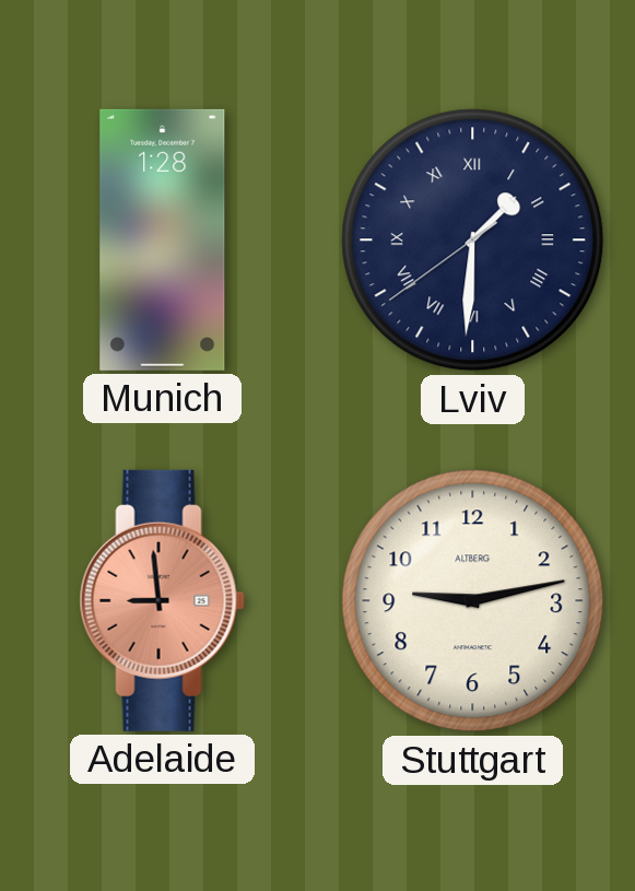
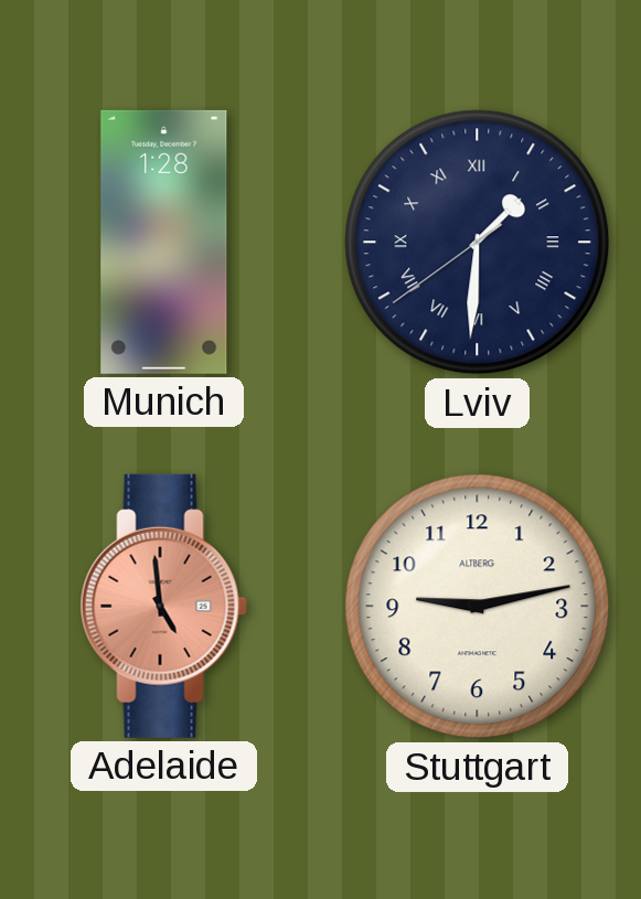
Adelaide: 8:59 -> 4:59
